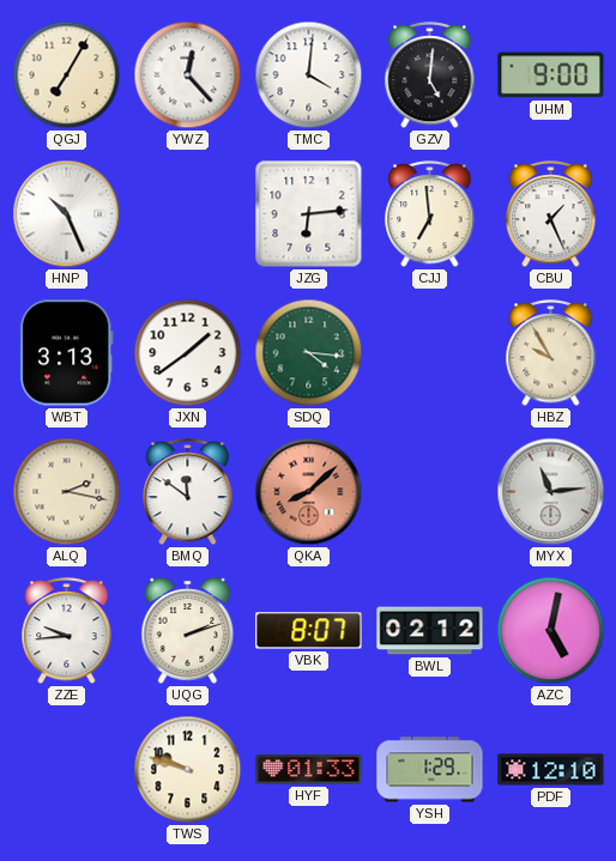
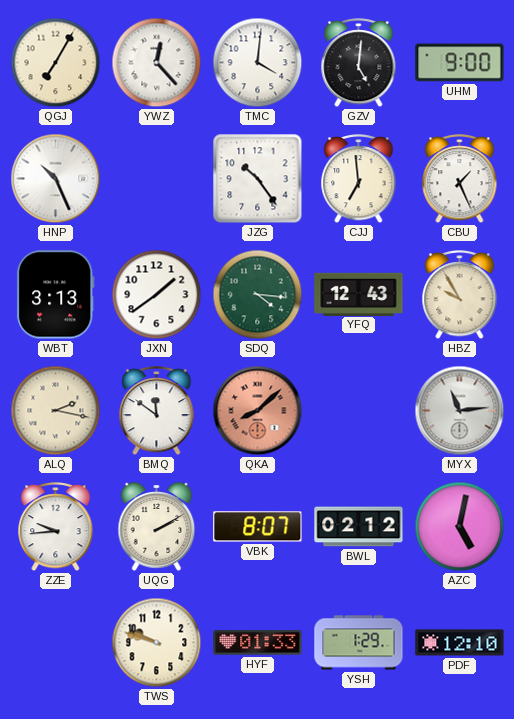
JZG: 6:14 -> 10:24
YFQ: none -> 12:43
UQG: 2:12 -> 2:10
